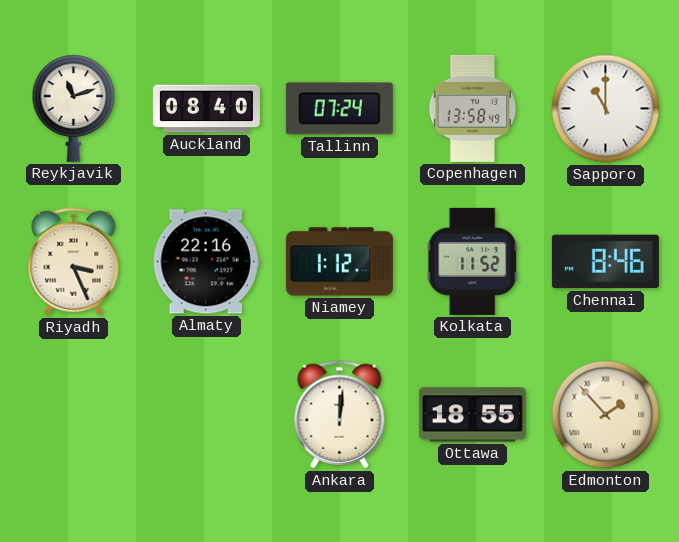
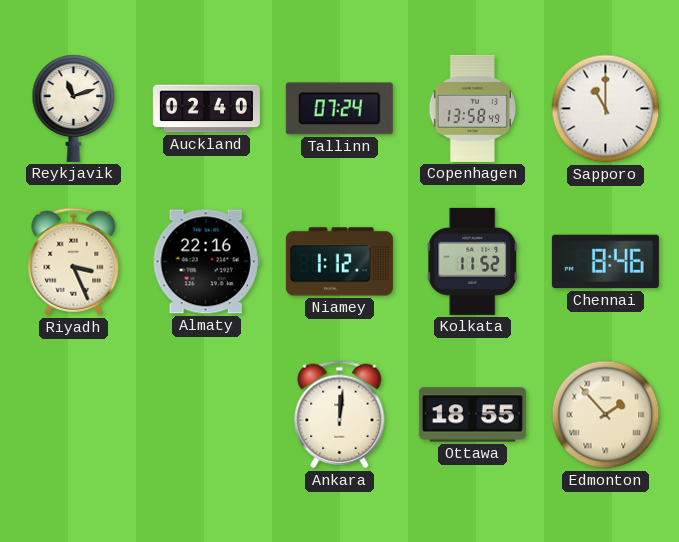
Auckland: 08:40 -> 02:40
